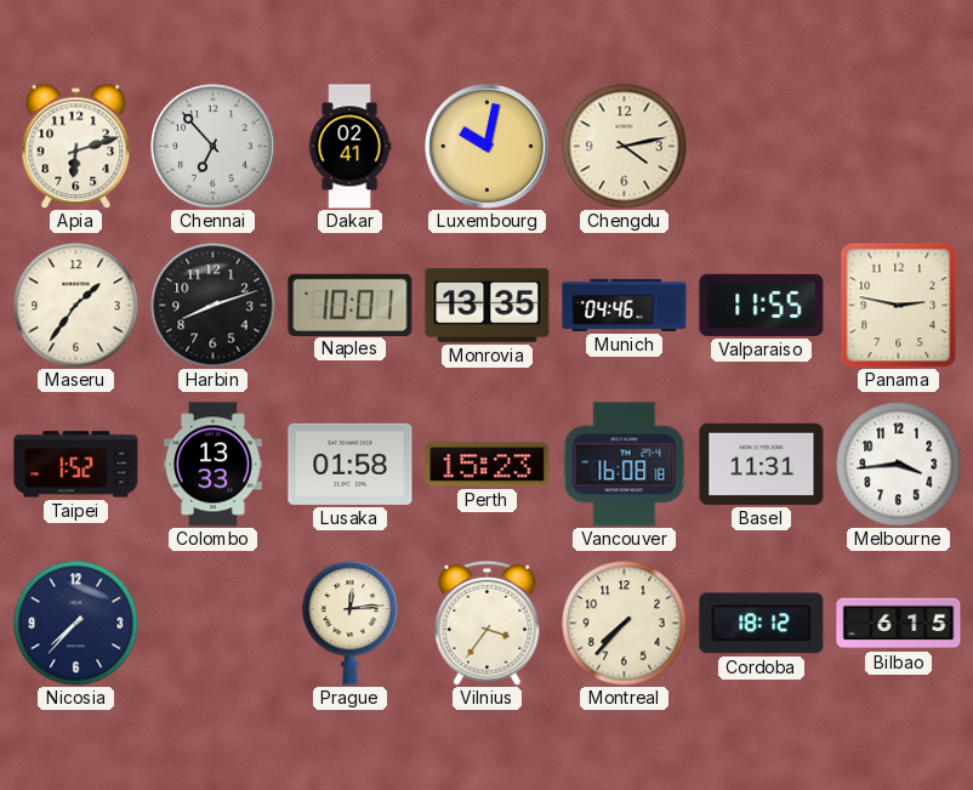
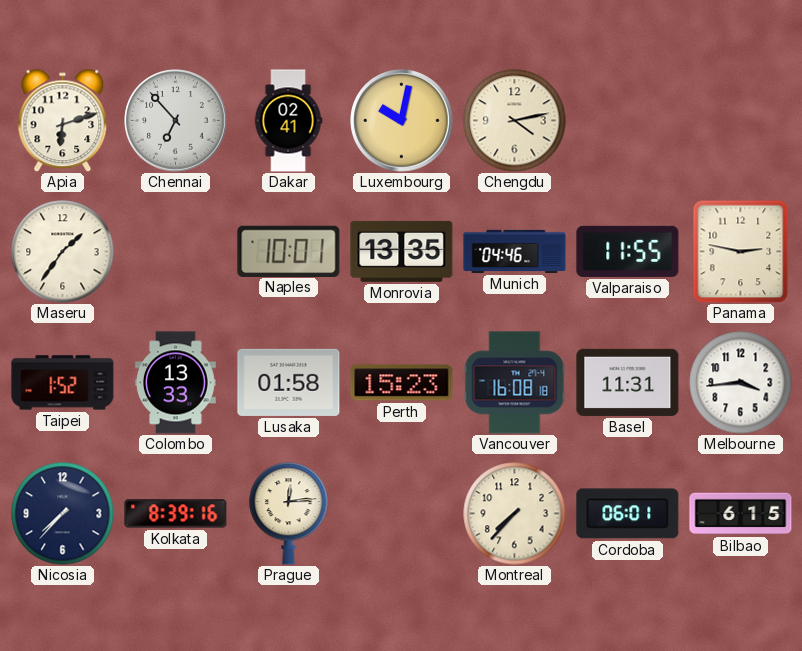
Harbin: 8:12 -> none
Kolkata: none -> 8:39
Vilnius: 3:36 -> none
Cordoba: 18:12 -> 06:01
